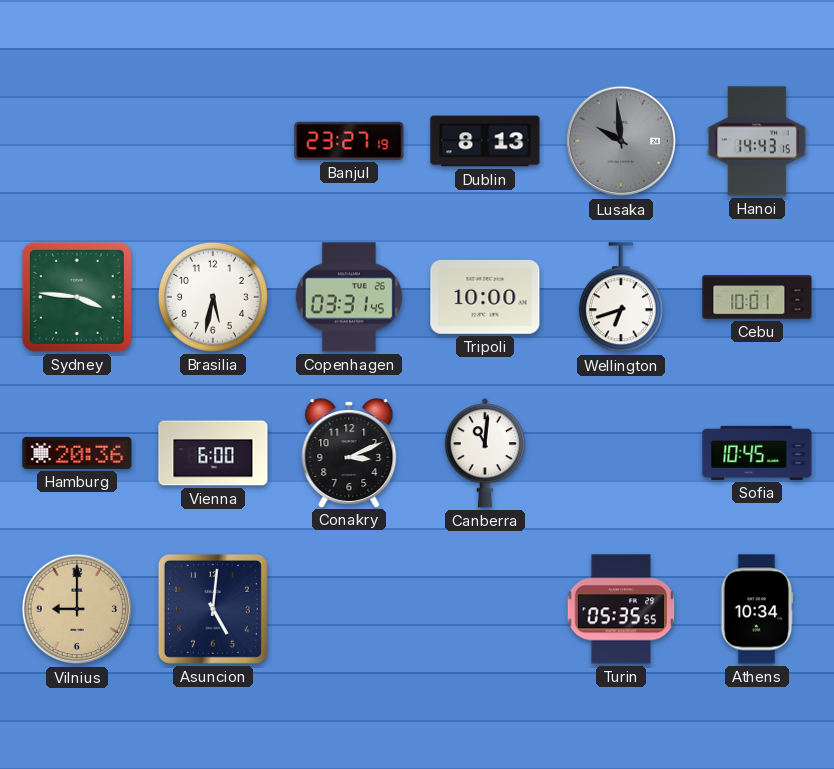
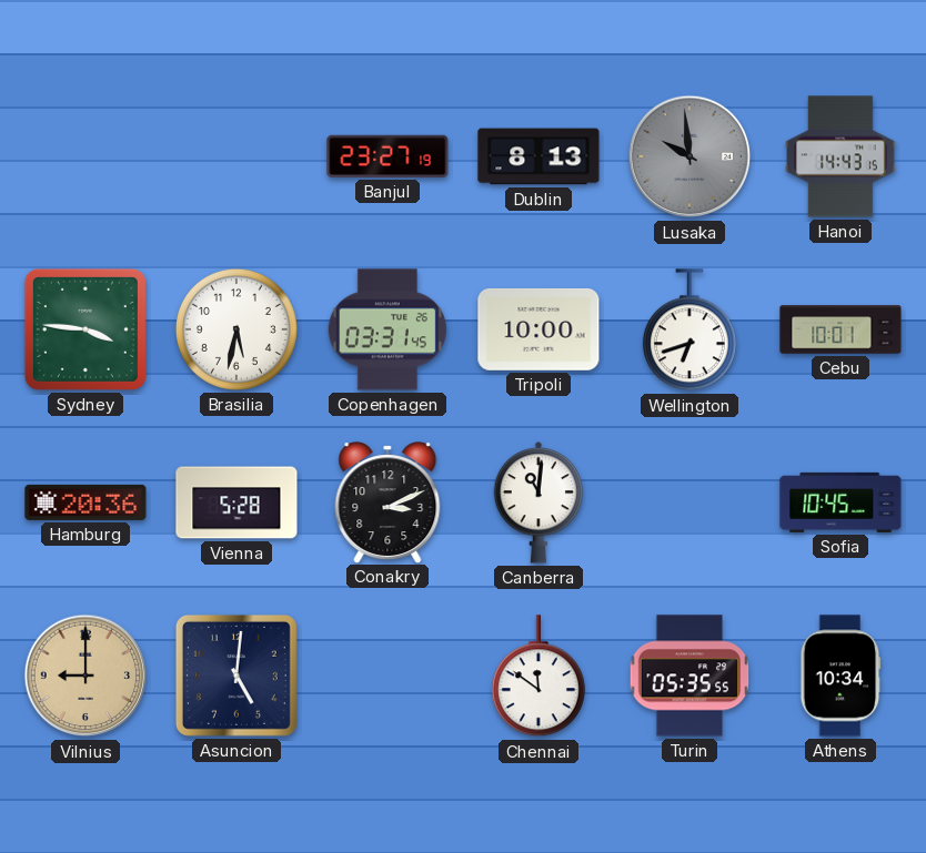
Vienna: 6:00 -> 5:28
Chennai: none -> 11:51
